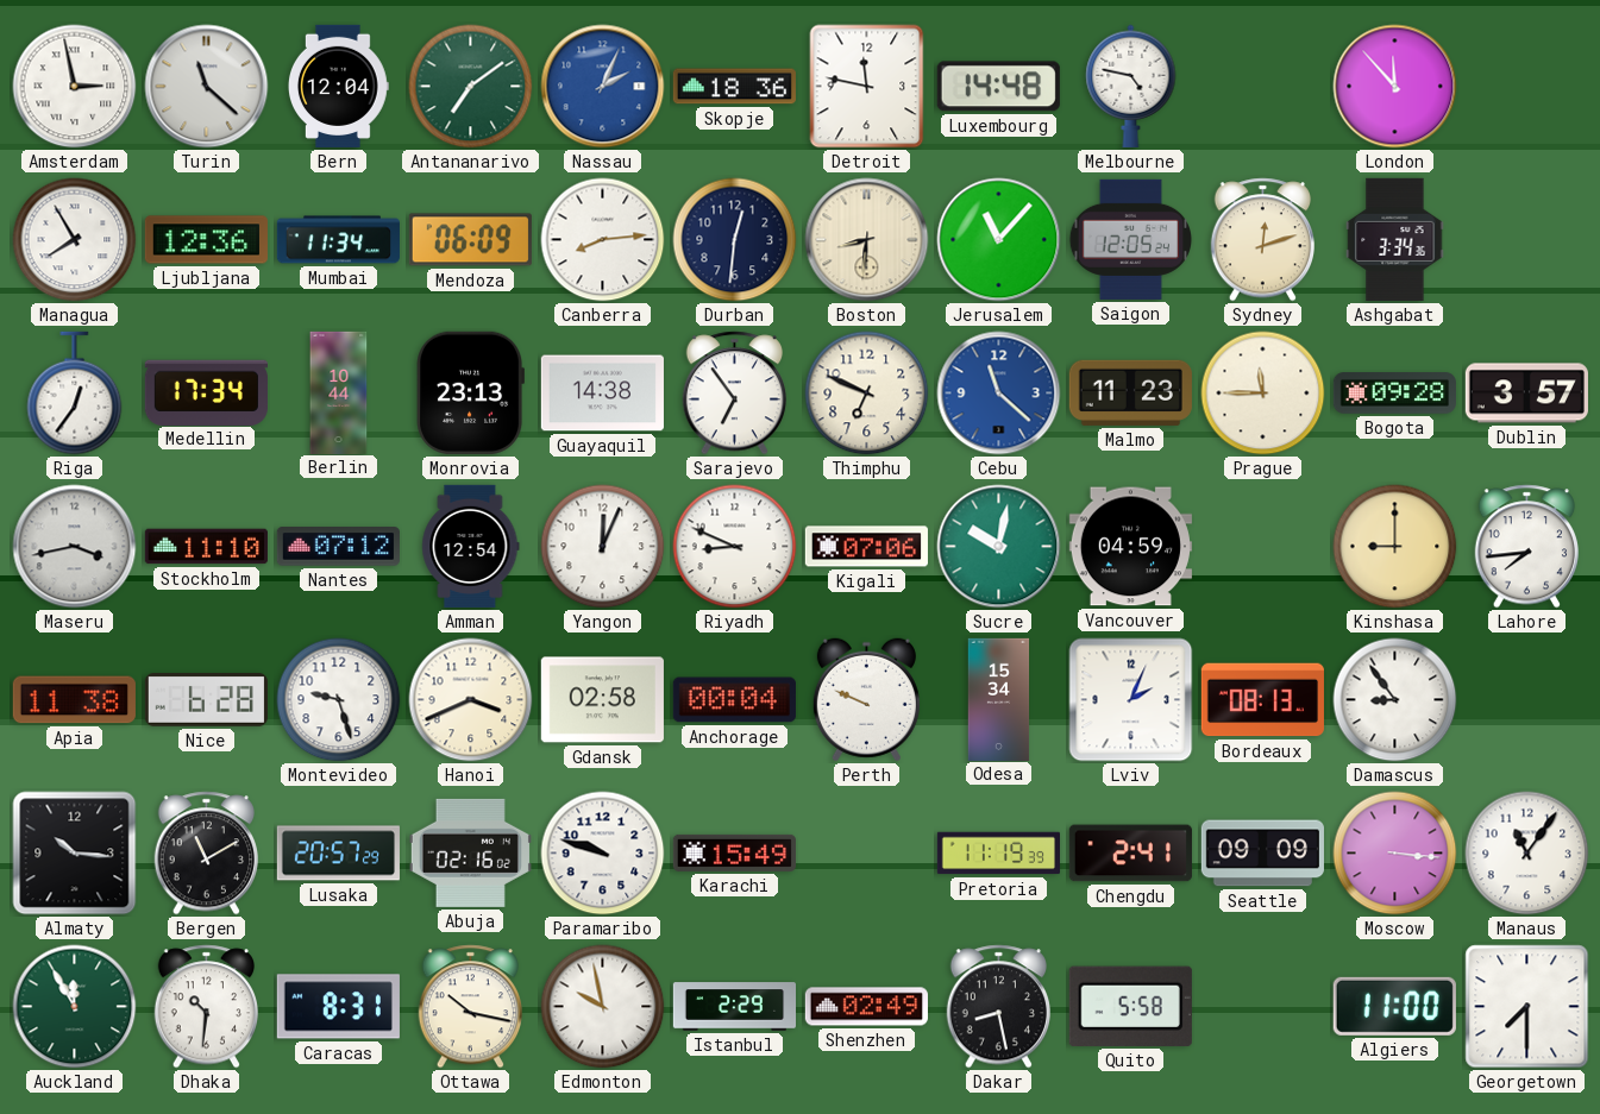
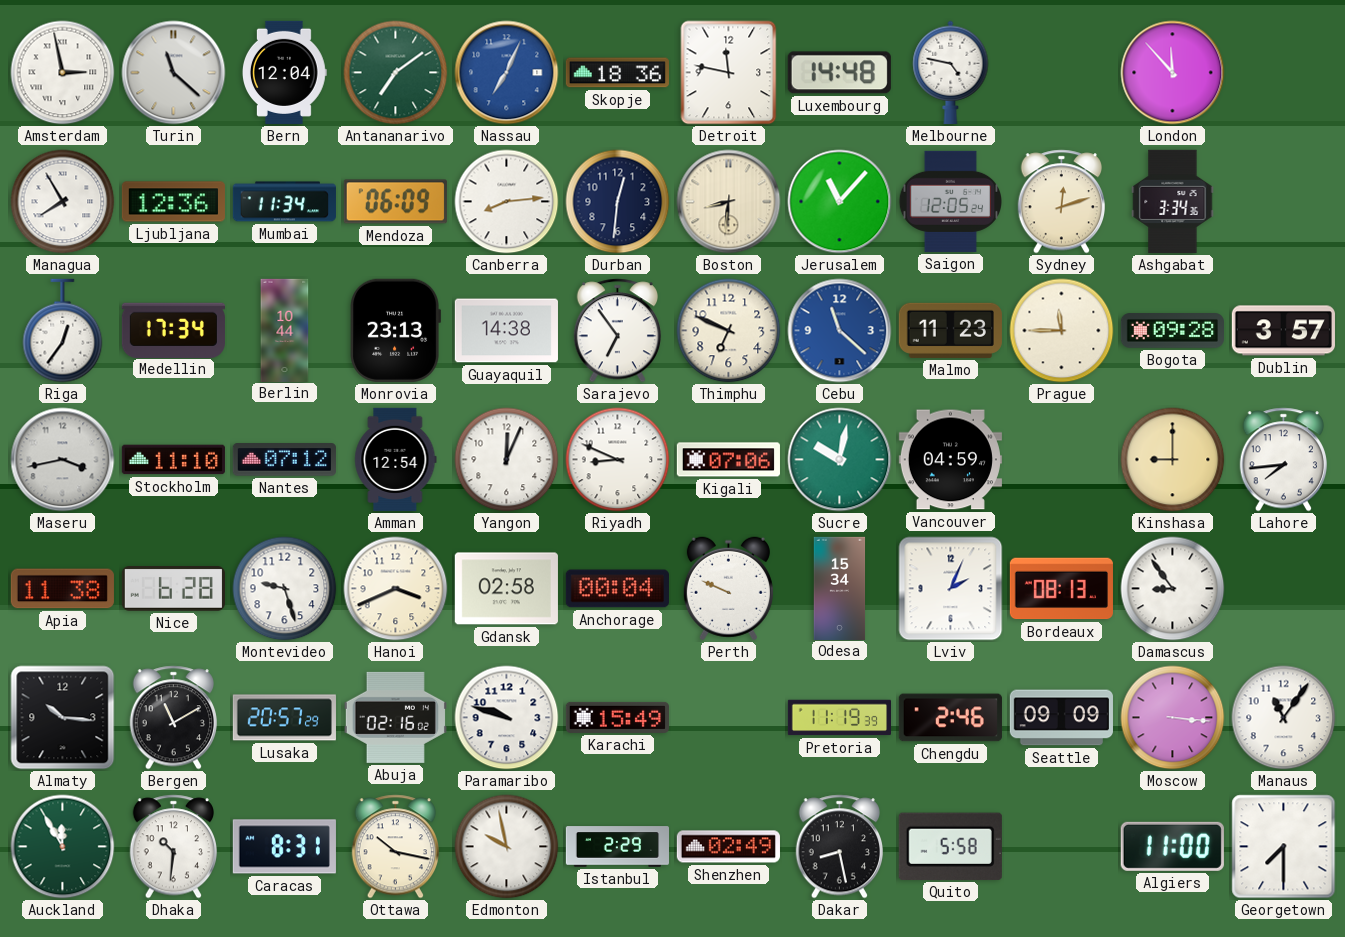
Nassau: 2:04 -> 7:04
Chengdu: 2:41 -> 2:46
